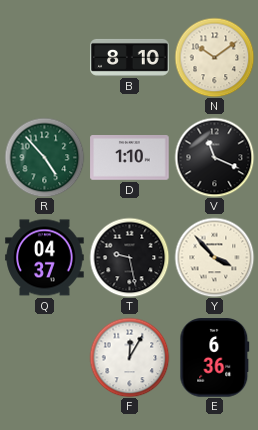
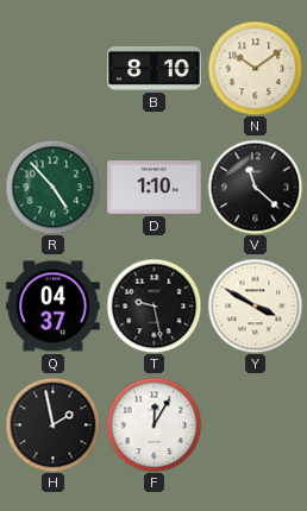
V: 11:19 -> 11:22
Y: 3:53 -> 3:50
H: none -> 1:58
E: 6:36 -> none
